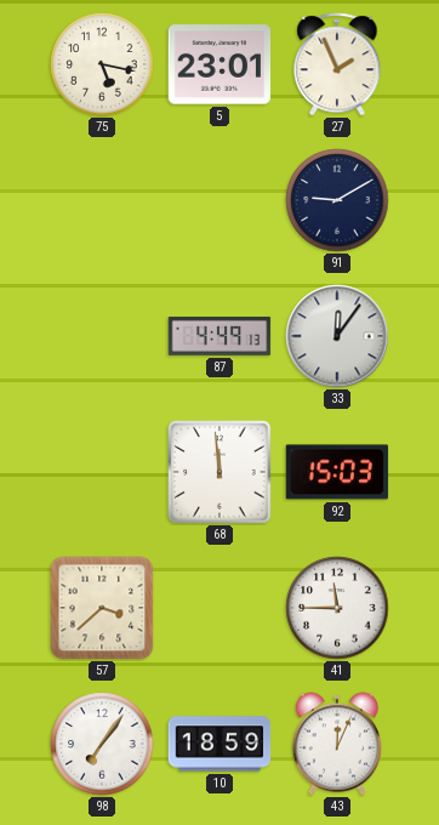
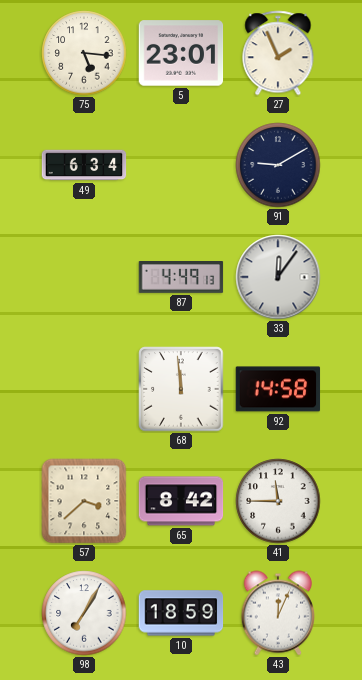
75: 5:17 -> 5:16
49: none -> 6:34
92: 15:03 -> 14:58
65: none -> 8:42
98: 7:06 -> 7:05
